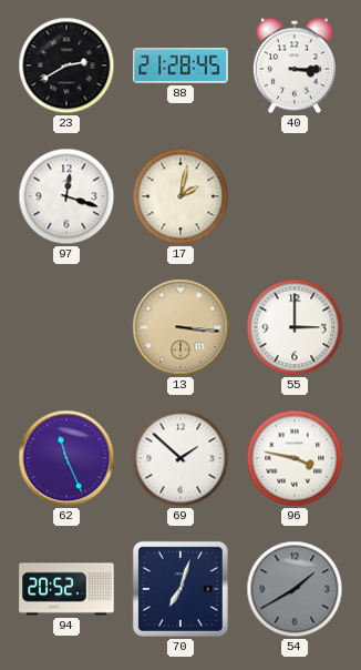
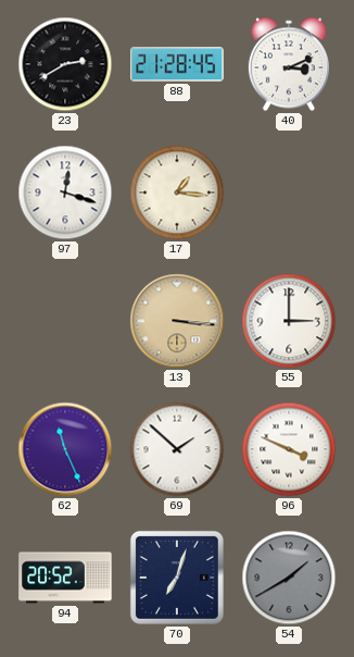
40: 3:15 -> 3:11
17: 2:02 -> 1:16
96: 3:47 -> 3:49
